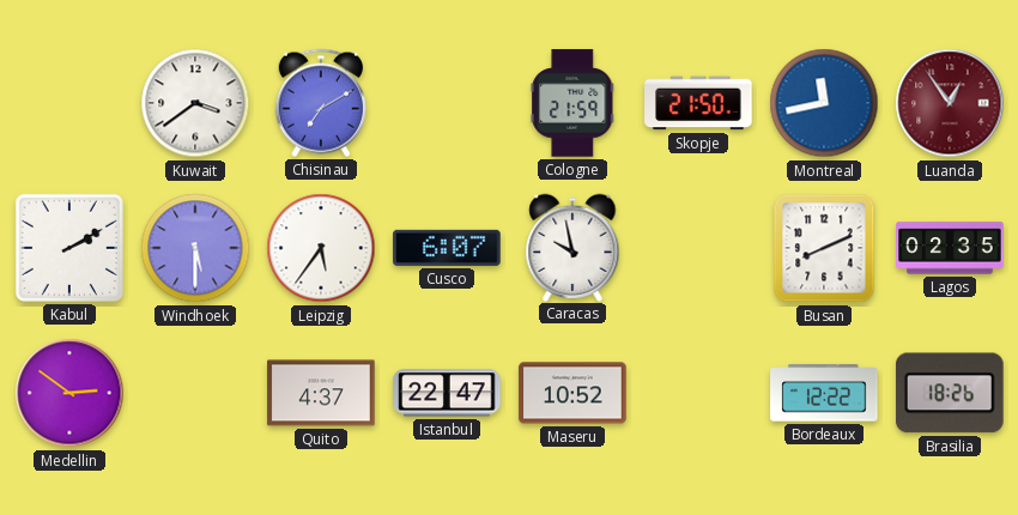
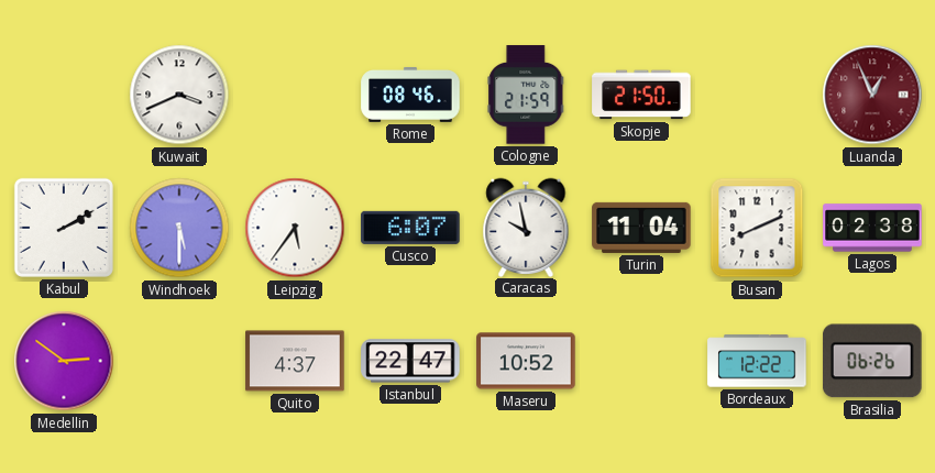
Kuwait: 3:39 -> 3:41
Chisinau: 7:10 -> none
Rome: none -> 08:46
Montreal: 11:43 -> none
Luanda: 12:54 -> 12:56
Turin: none -> 11:04
Lagos: 02:35 -> 02:38
Brasilia: 18:26 -> 06:26
